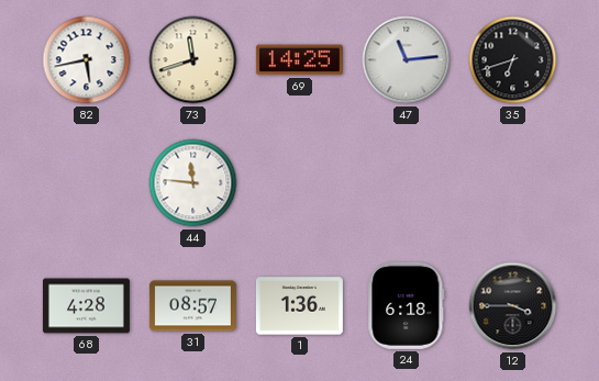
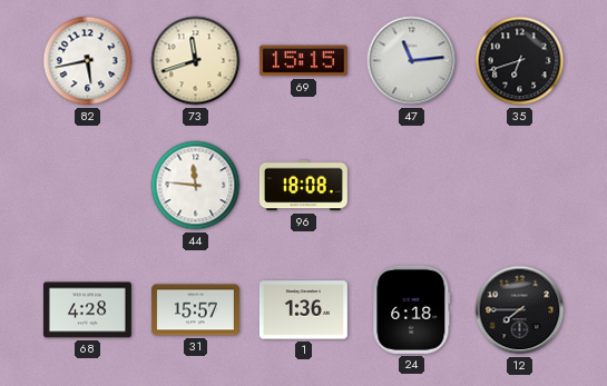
69: 14:25 -> 15:15
96: none -> 18:08
31: 08:57 -> 15:57
12: 3:45 -> 7:45
